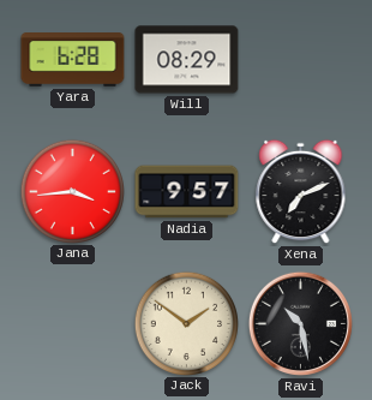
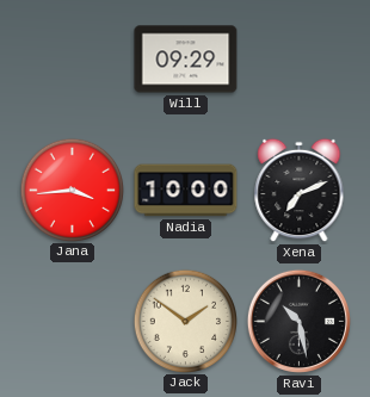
Yara: 6:28 -> none
Will: 08:29 -> 09:29
Nadia: 9:57 -> 10:00
